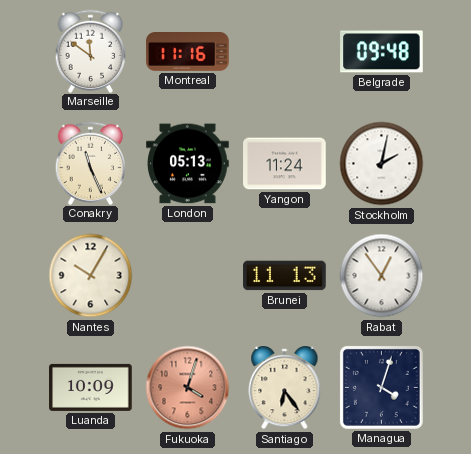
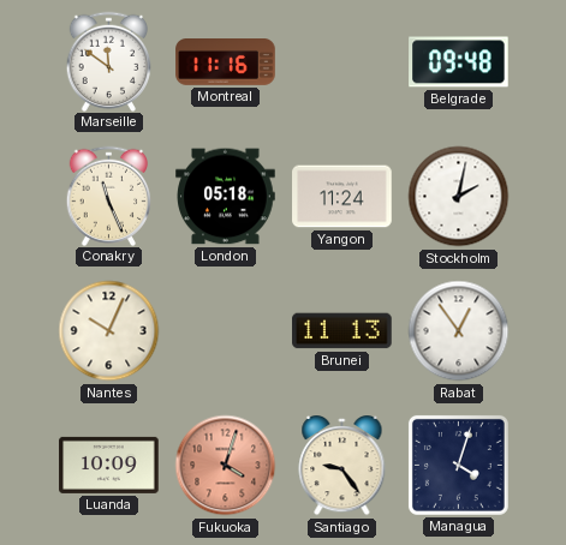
London: 05:13 -> 05:18
Nantes: 10:05 -> 10:04
Santiago: 6:24 -> 9:24
